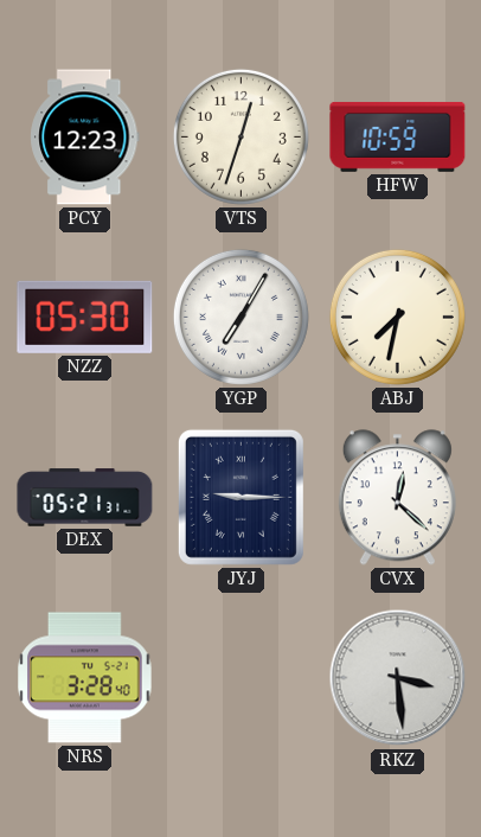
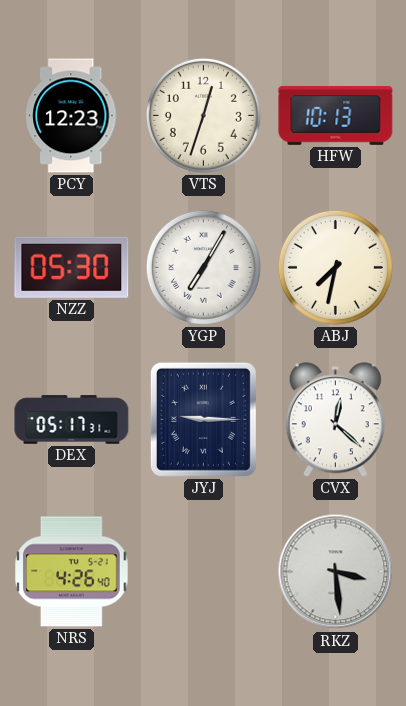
HFW: 10:59 -> 10:13
DEX: 05:21 -> 05:17
NRS: 3:28 -> 4:26
